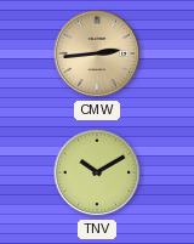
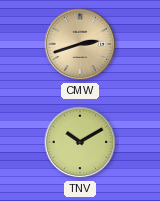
CMW: 2:44 -> 2:42
